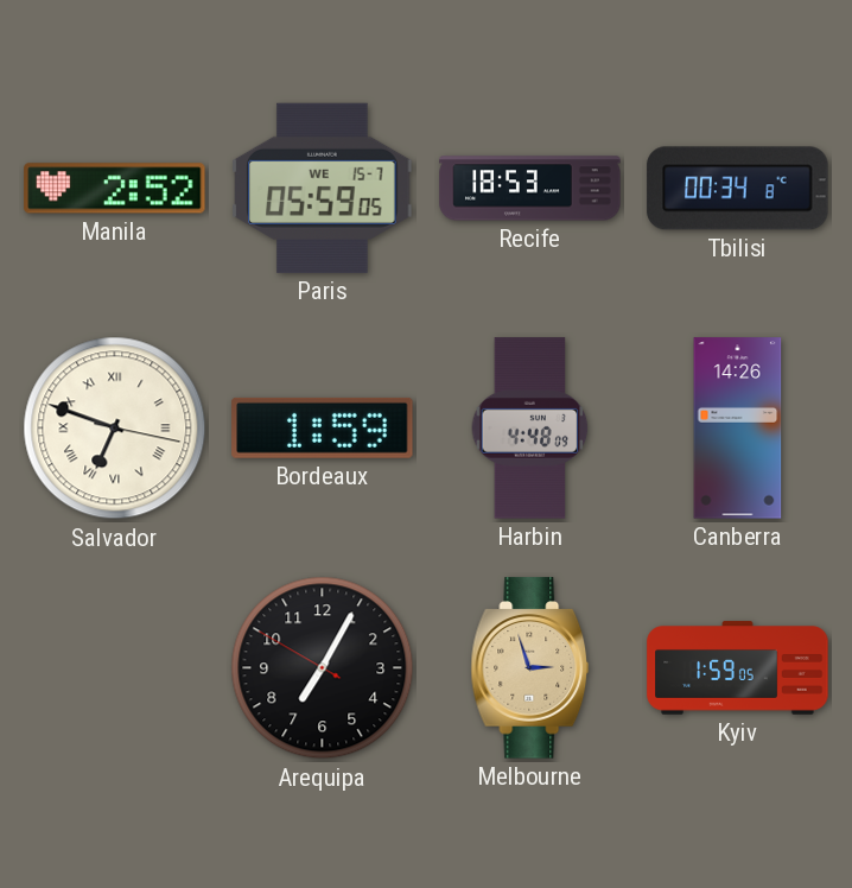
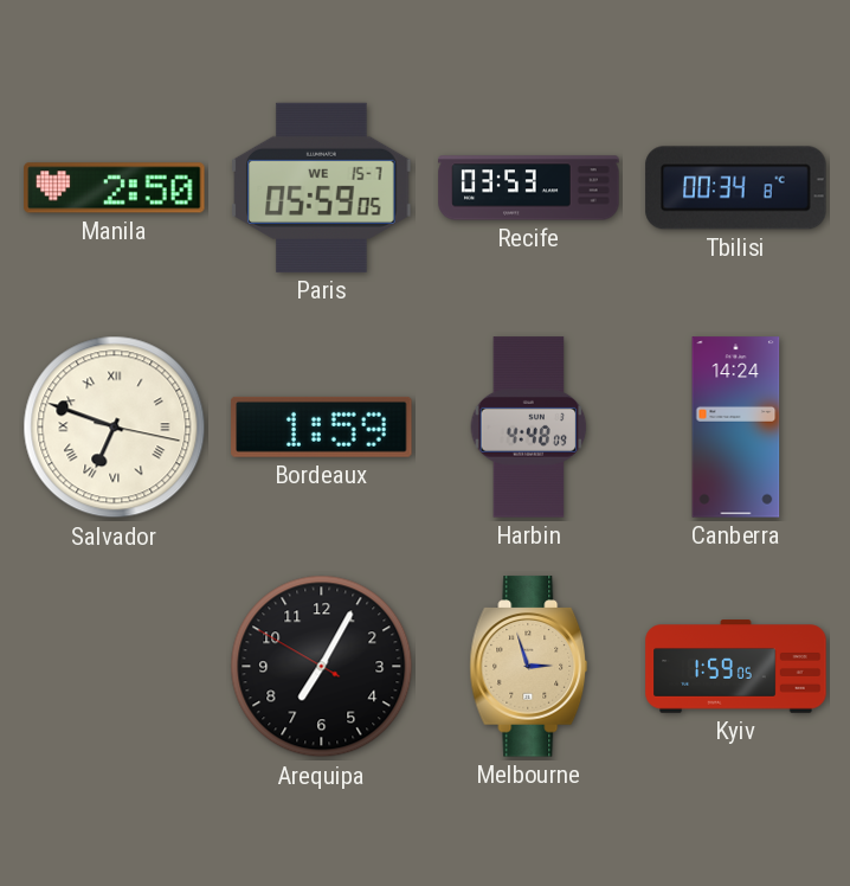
Manila: 2:52 -> 2:50
Recife: 18:53 -> 03:53
Canberra: 14:26 -> 14:24
